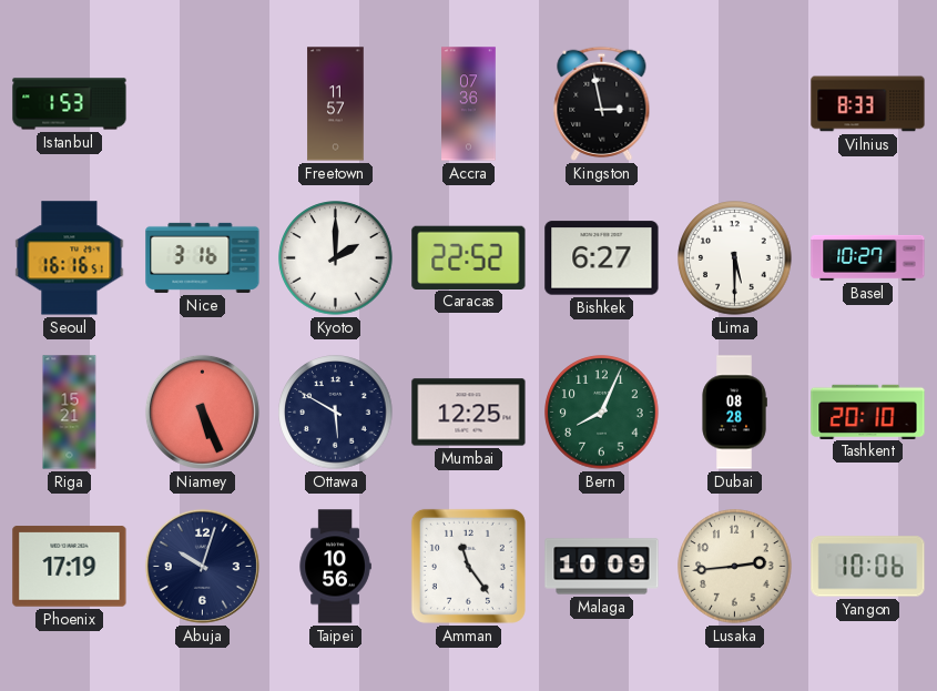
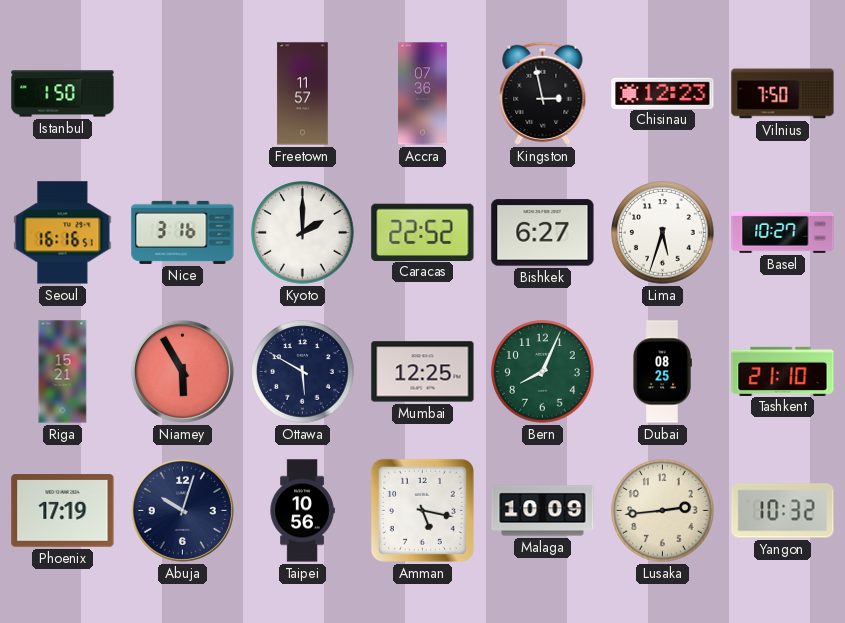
Istanbul: 1:53 -> 1:50
Chisinau: none -> 12:23
Vilnius: 8:33 -> 7:50
Lima: 5:30 -> 5:33
Niamey: 5:26 -> 5:55
Dubai: 08:28 -> 08:25
Tashkent: 20:10 -> 21:10
Amman: 11:24 -> 5:17
Yangon: 10:06 -> 10:32
